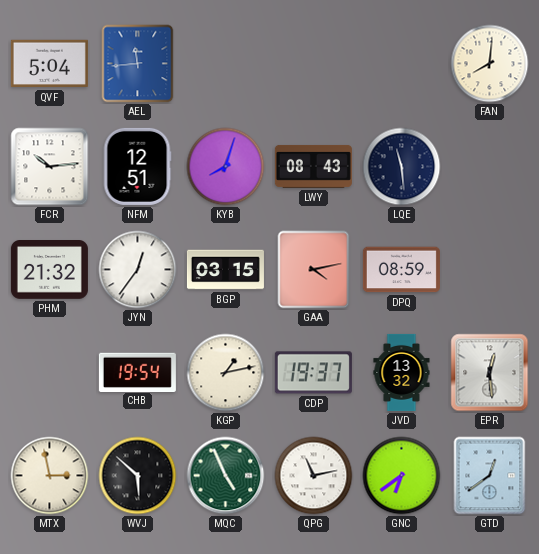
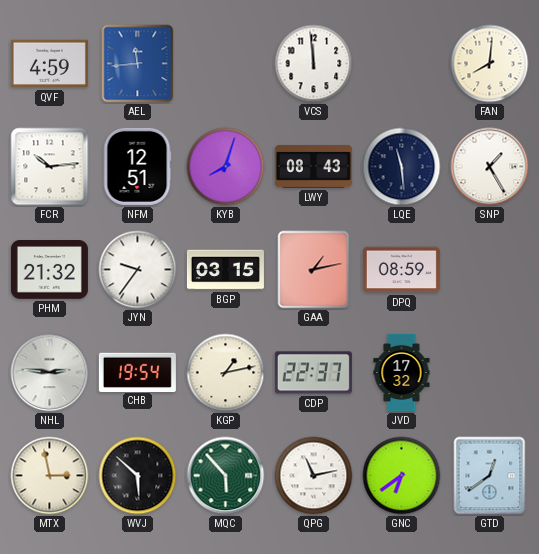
QVF: 5:04 -> 4:59
VCS: none -> 11:59
SNP: none -> 1:25
JYN: 12:36 -> 9:36
GAA: 4:13 -> 1:13
NHL: none -> 2:46
CDP: 19:37 -> 22:37
JVD: 13:32 -> 17:32
EPR: 12:29 -> none
MQC: 4:56 -> 5:53
